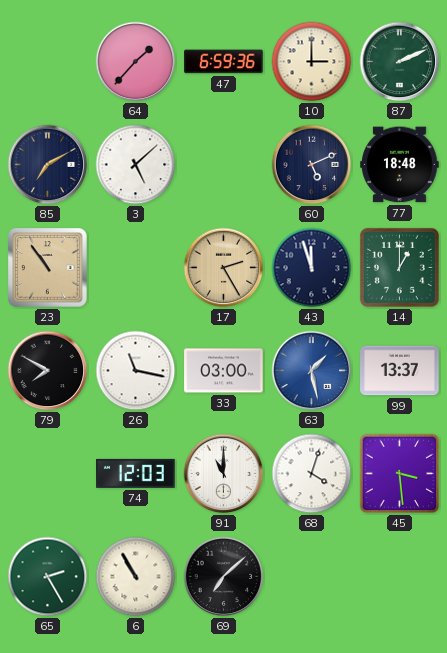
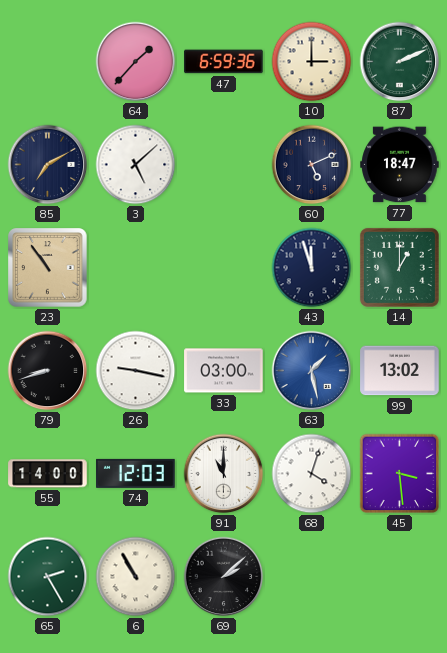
77: 18:48 -> 18:47
17: 2:25 -> none
79: 7:50 -> 8:42
26: 11:17 -> 9:17
99: 13:37 -> 13:02
55: none -> 14:00
69: 7:08 -> 2:08
